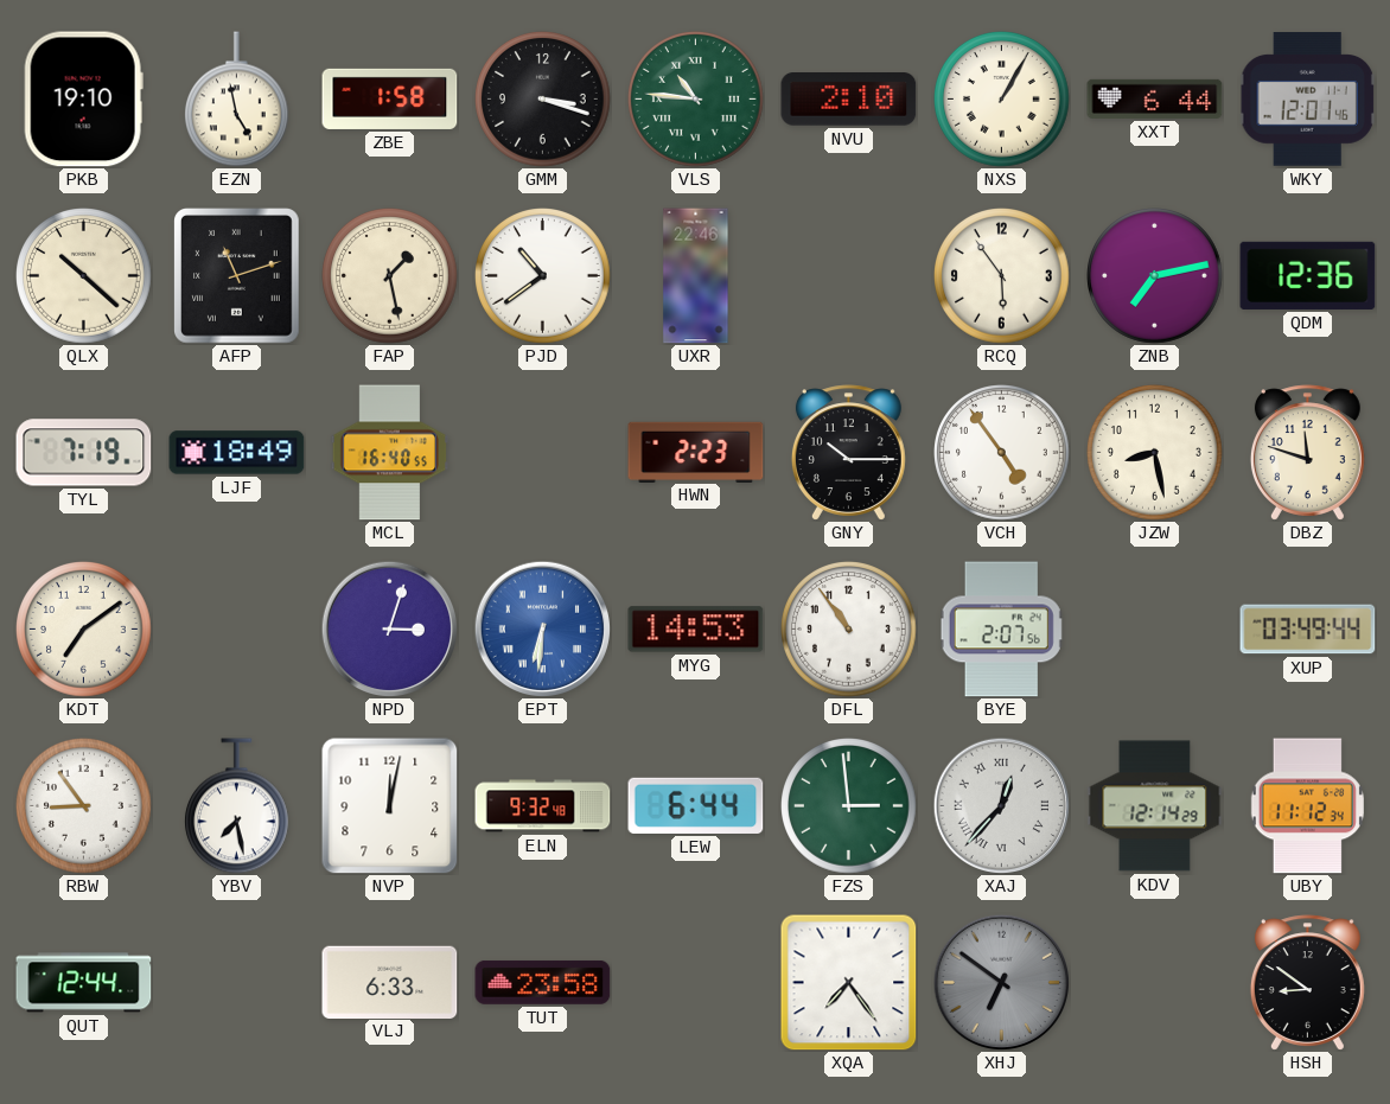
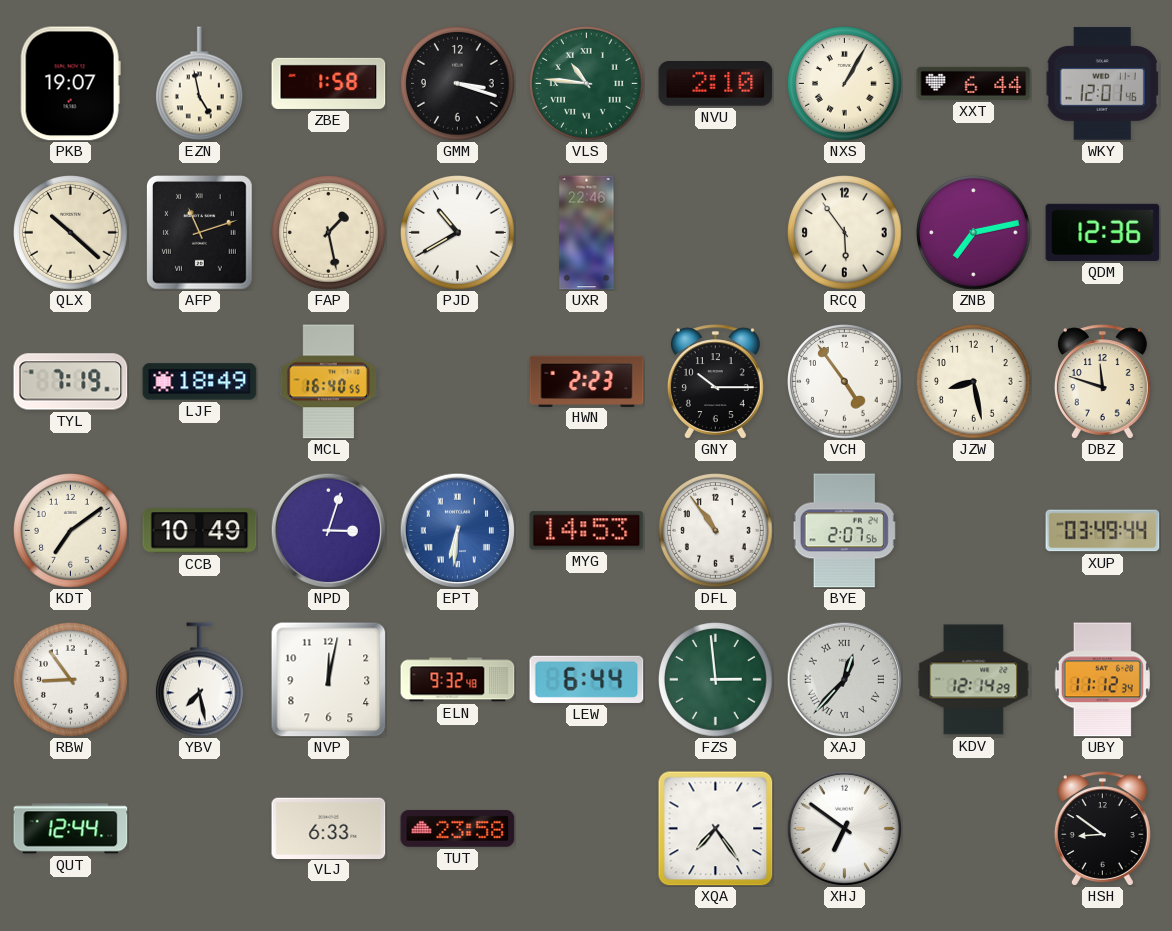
PKB: 19:10 -> 19:07
PJD: 10:39 -> 10:40
CCB: none -> 10:49
XHJ dial: grey -> white
